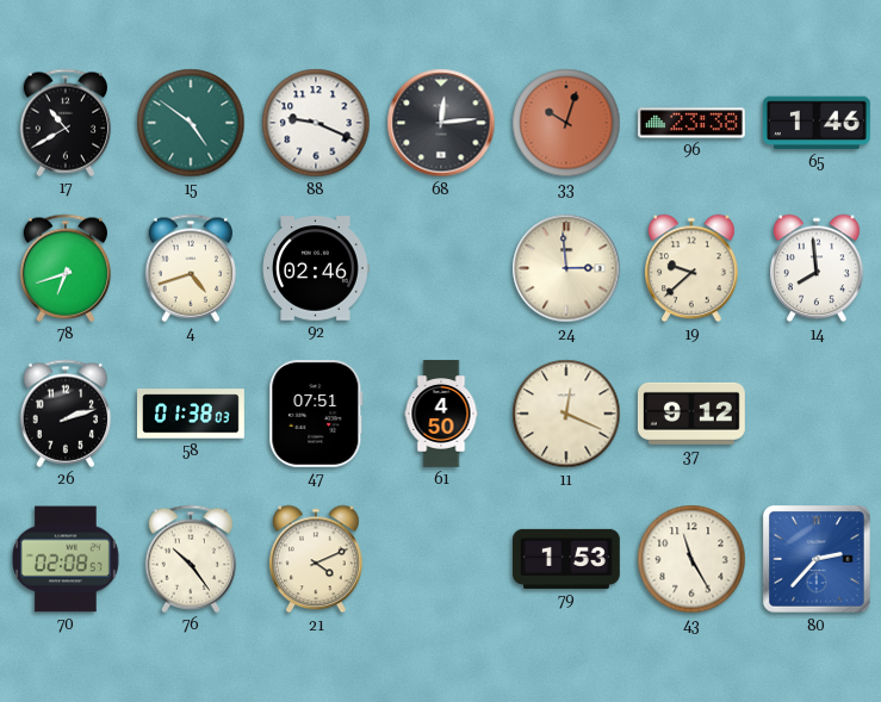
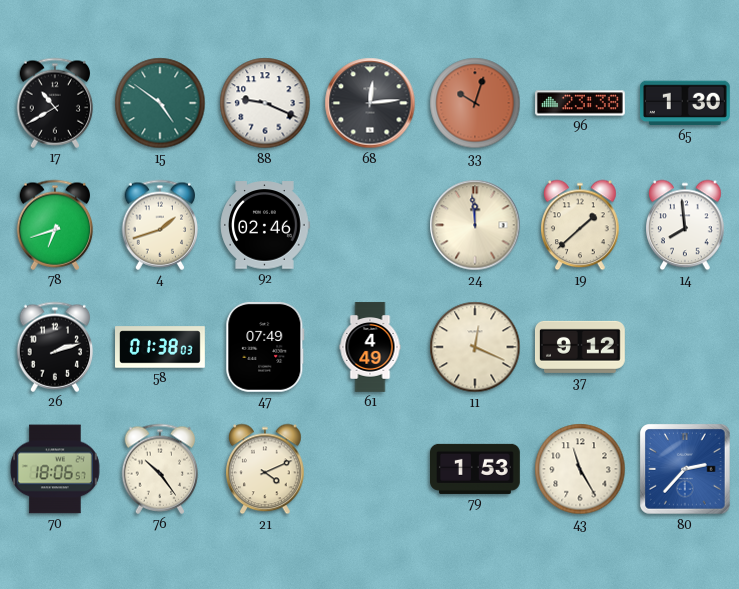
65: 1:46 -> 1:30
4: 4:42 -> 1:42
24: 2:59 -> 11:59
19: 9:38 -> 1:38
47: 07:51 -> 07:49
61: 4:50 -> 4:49
70: 02:08 -> 18:06
